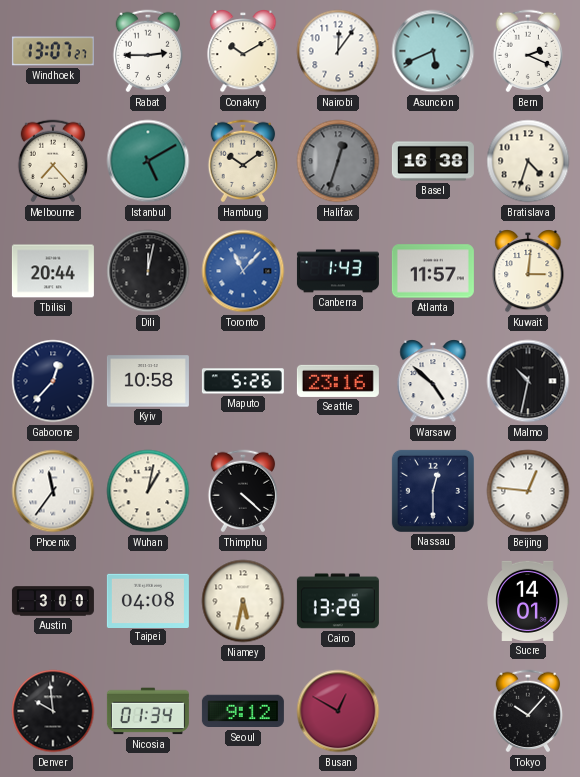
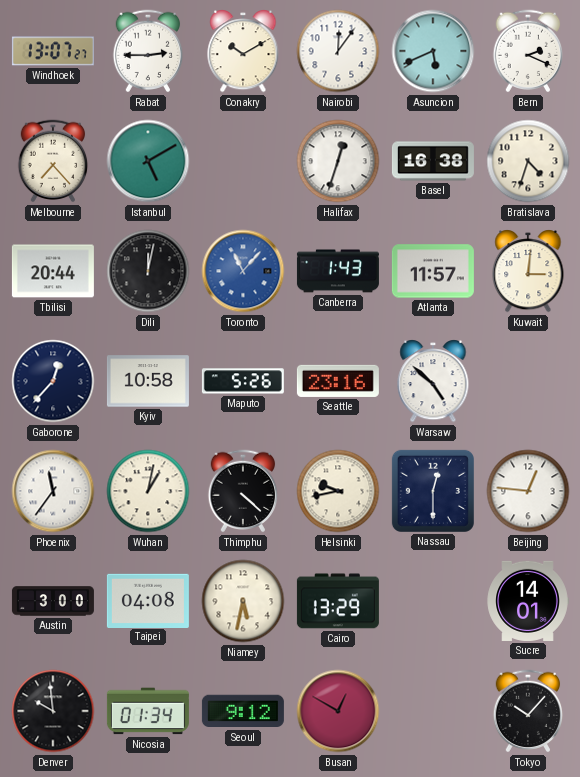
Hamburg: 10:09 -> none
Halifax dial: grey -> white
Malmo: 10:32 -> none
Helsinki: none -> 9:43
